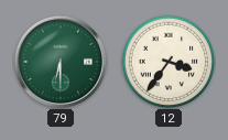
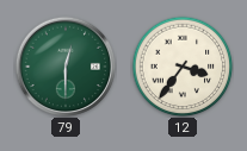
79: 6:30 -> 12:30
